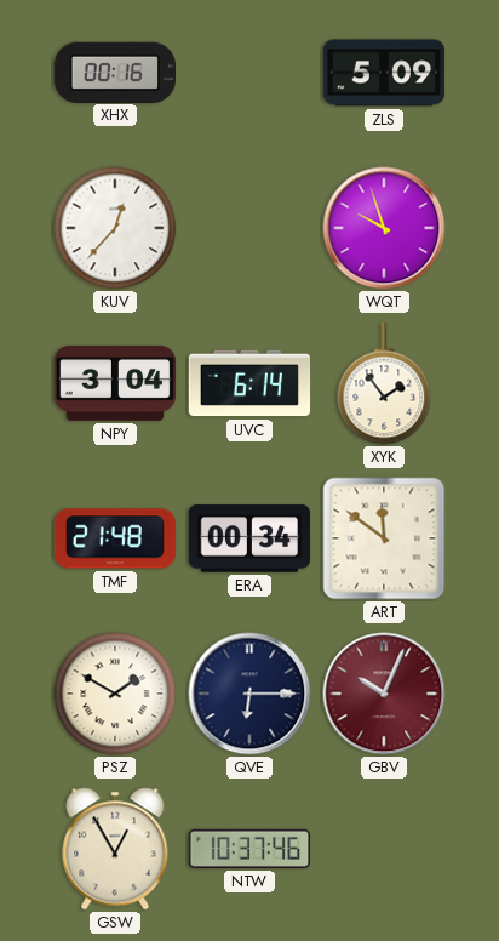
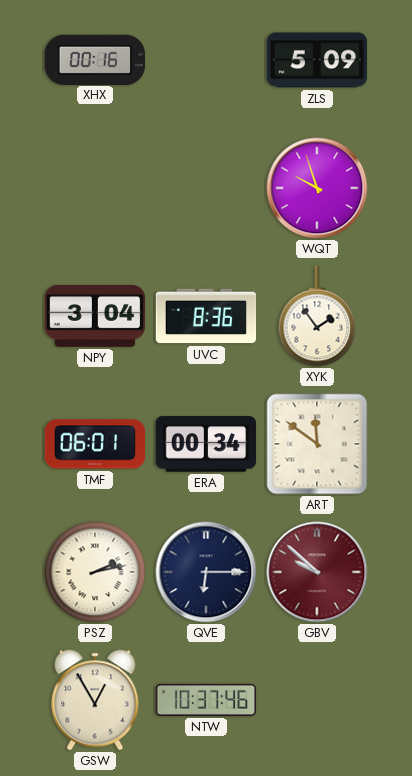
KUV: 12:37 -> none
UVC: 6:14 -> 8:36
TMF: 21:48 -> 06:01
PSZ: 1:50 -> 2:13
GBV: 10:04 -> 9:52
